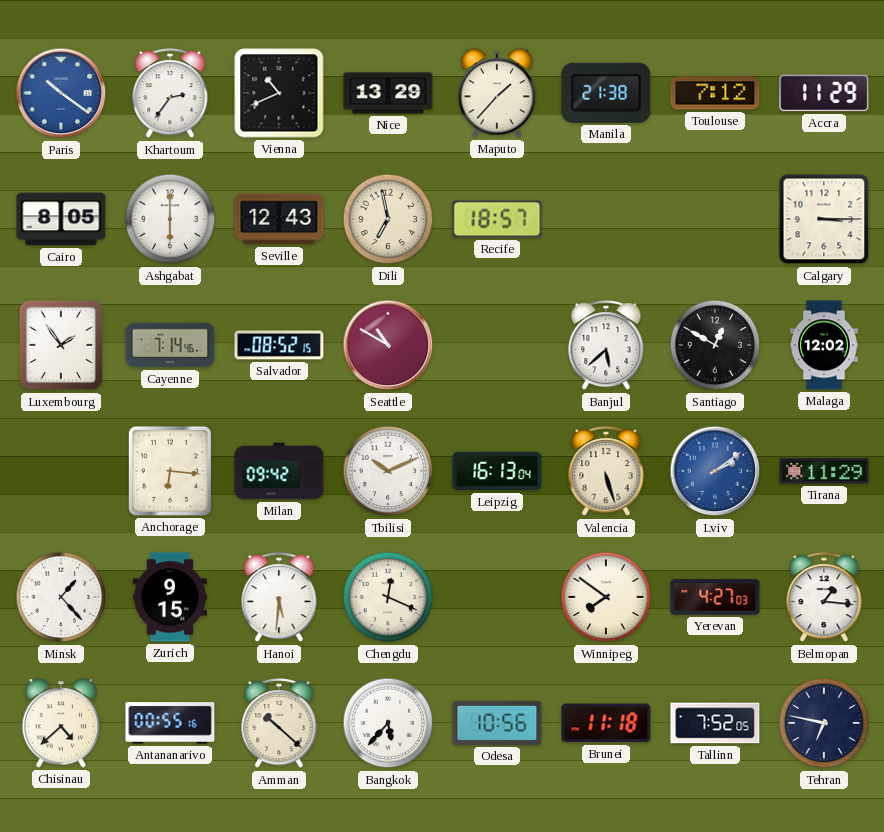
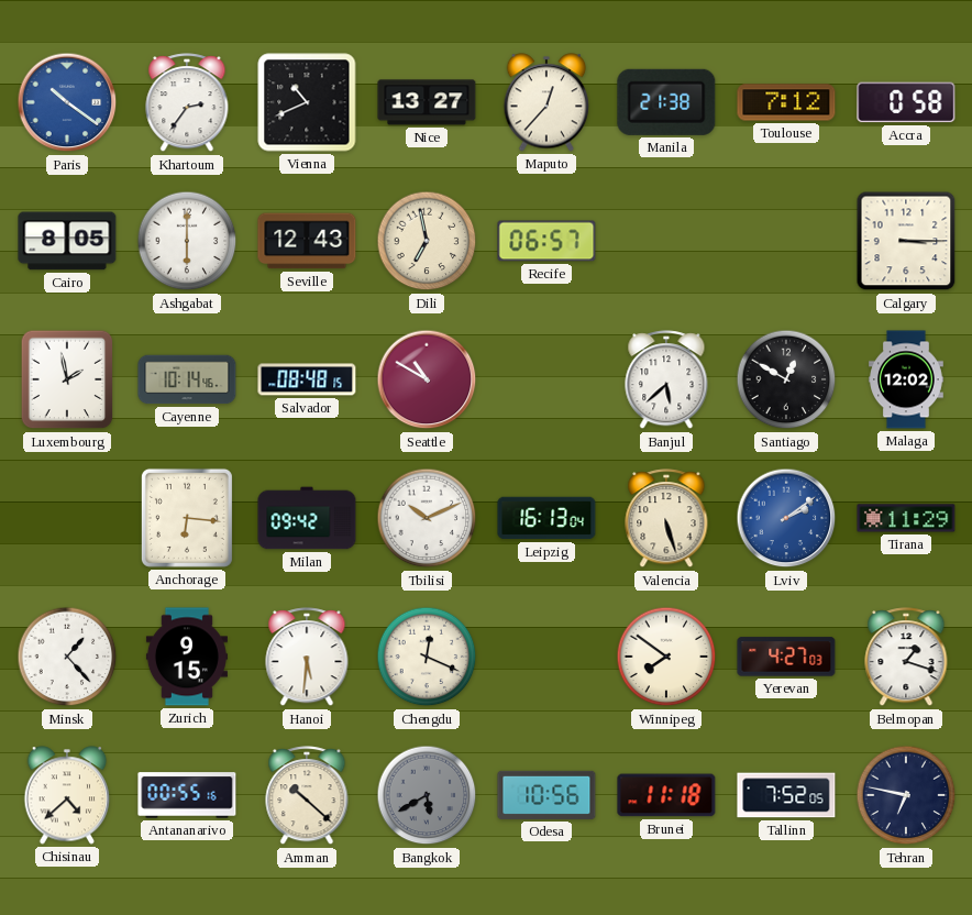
Nice: 13:29 -> 13:27
Maputo: 1:37 -> 12:37
Accra: 11:29 -> 0:58
Recife: 18:57 -> 06:57
Luxembourg: 1:54 -> 1:58
Cayenne: 7:14 -> 10:14
Salvador: 08:52 -> 08:48
Belmopan: 1:16 -> 1:18
Bangkok: 5:37 -> 5:40
Bangkok dial: white -> grey
